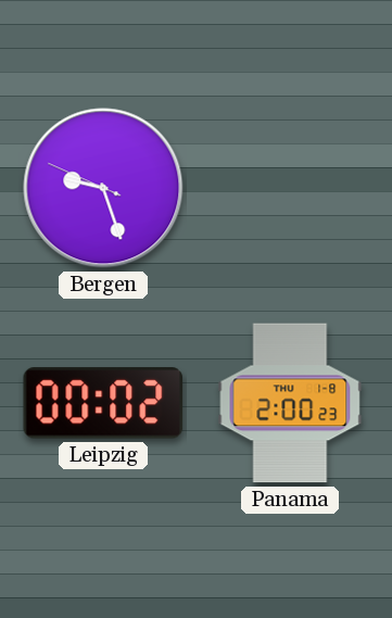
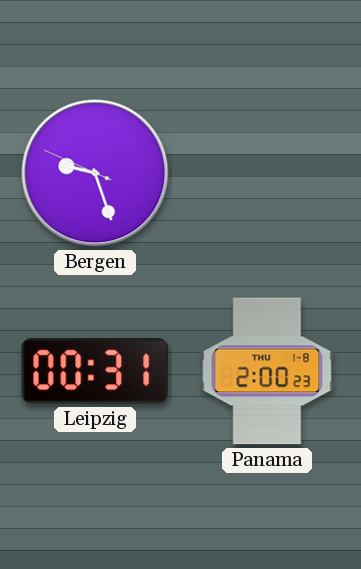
Leipzig: 00:02 -> 00:31
